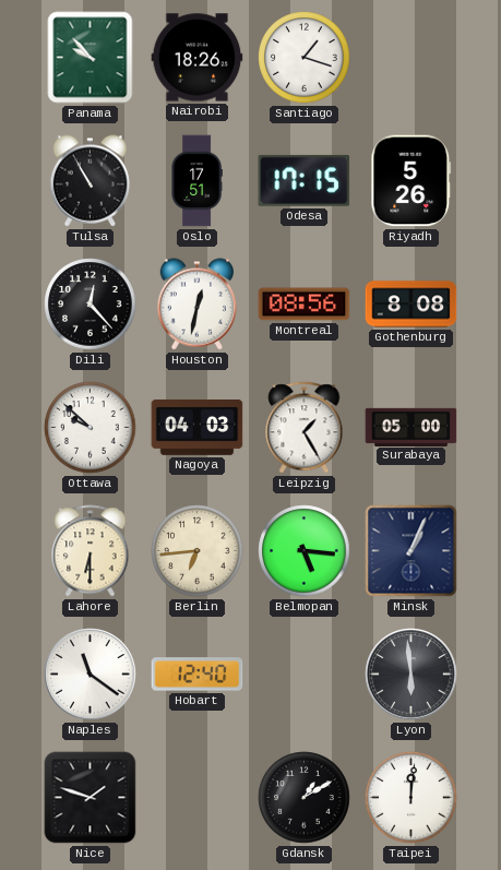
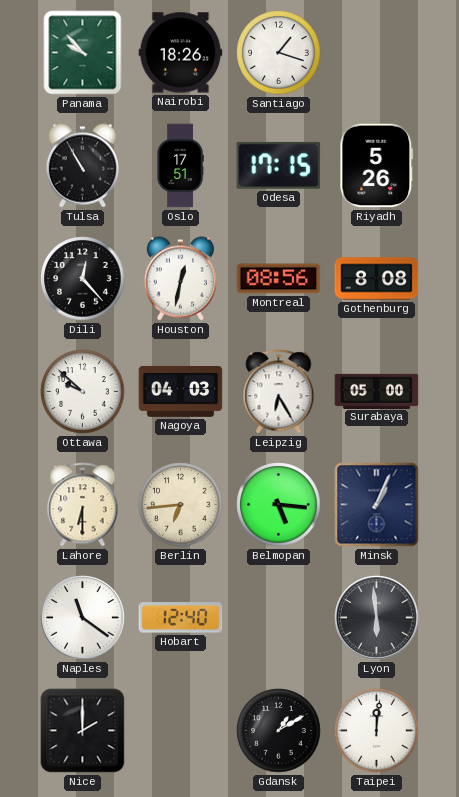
Leipzig: 1:25 -> 6:25
Nice: 1:48 -> 2:00
